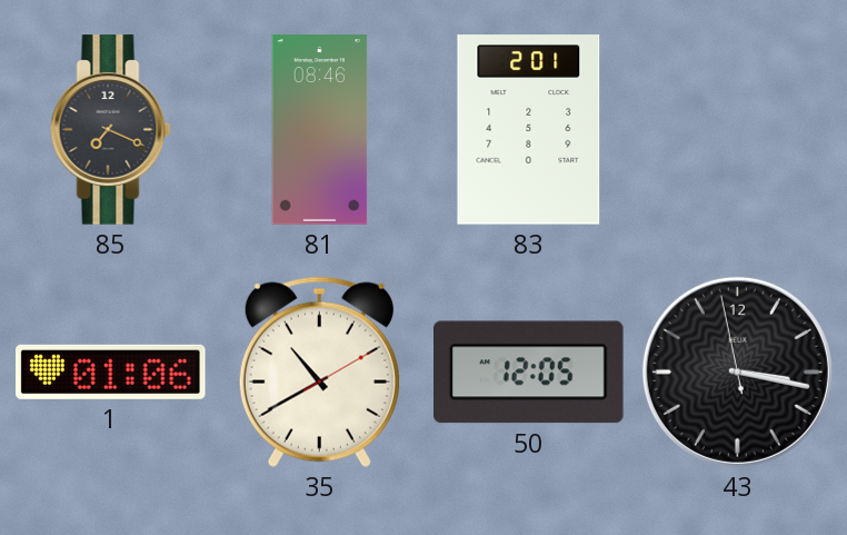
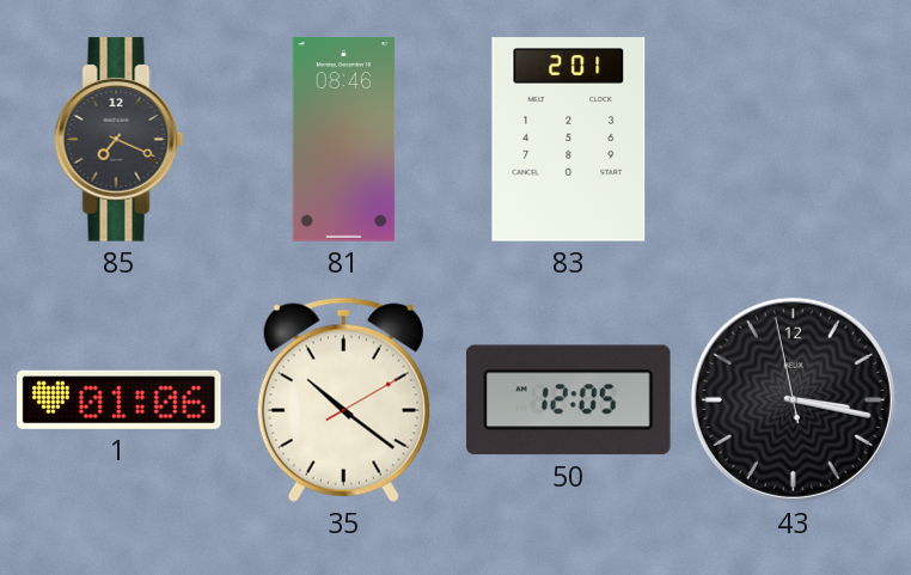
35: 10:40 -> 10:21
